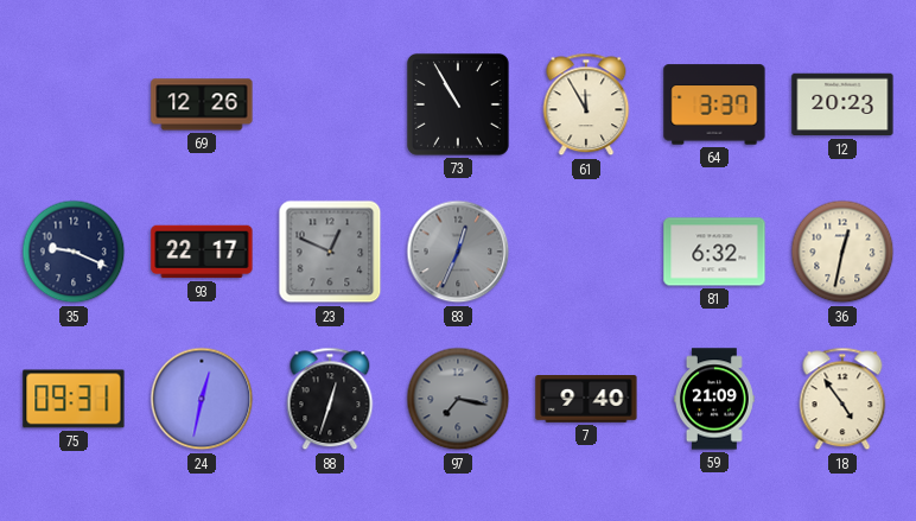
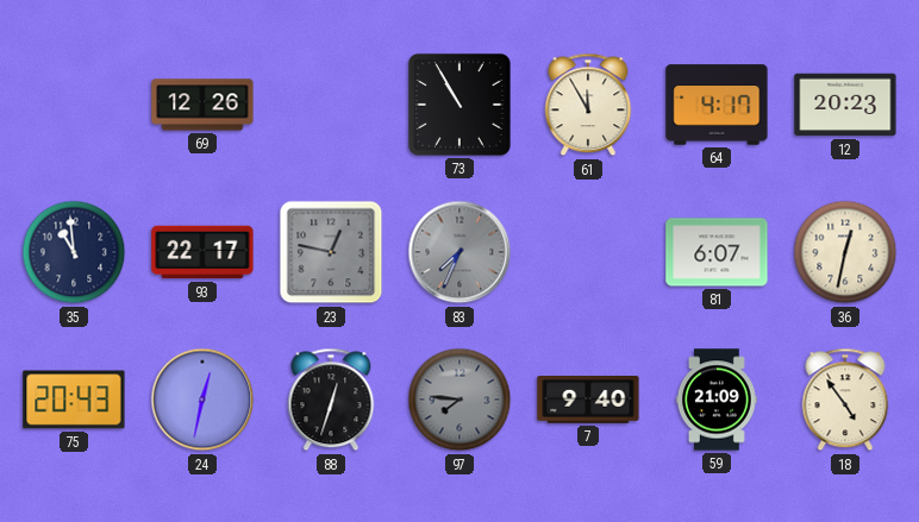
64: 3:37 -> 4:17
35: 9:19 -> 10:59
23: 12:49 -> 12:47
83: 12:34 -> 7:34
81: 6:32 -> 6:07
75: 09:31 -> 20:43
97: 7:17 -> 7:46
